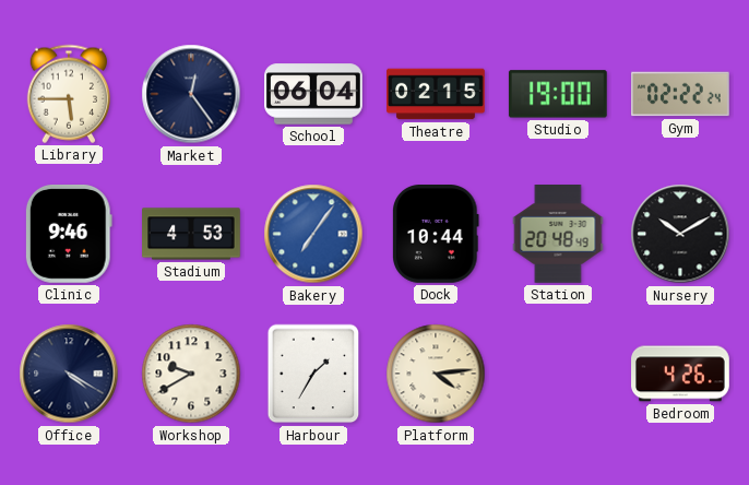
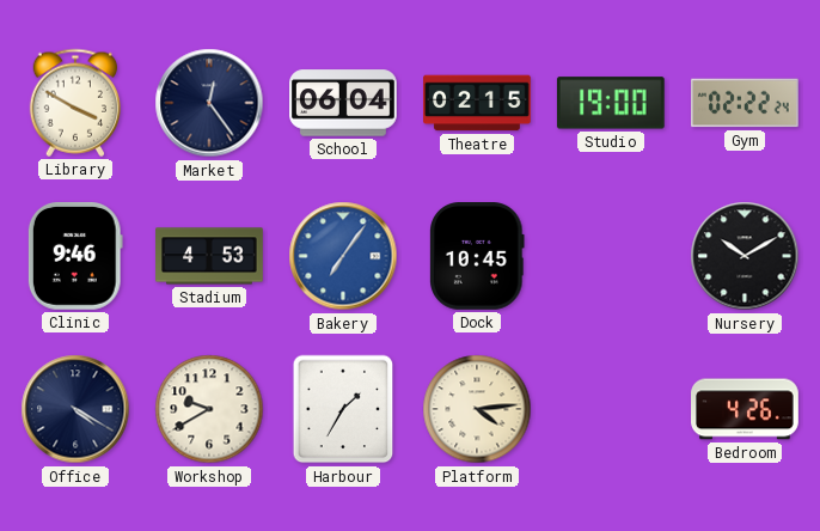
Library: 5:45 -> 3:50
Dock: 10:44 -> 10:45
Station: 20:48 -> none
